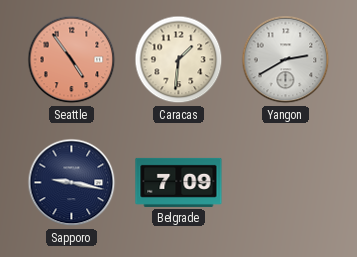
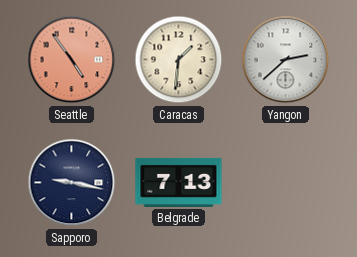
Yangon: 2:40 -> 2:38
Belgrade: 7:09 -> 7:13
